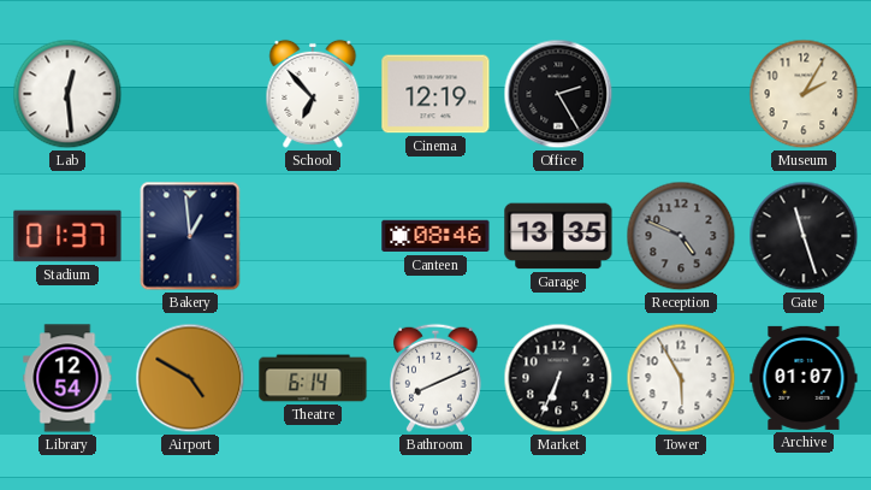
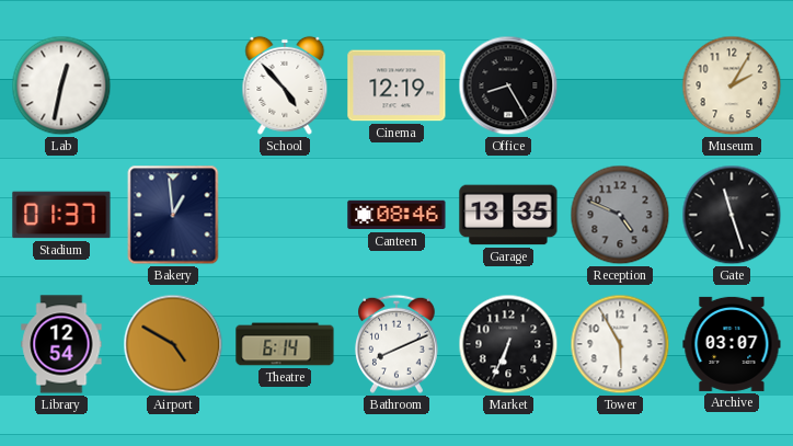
Lab: 12:29 -> 12:32
School: 6:53 -> 4:53
Office: 2:25 -> 8:25
Archive: 01:07 -> 03:07
